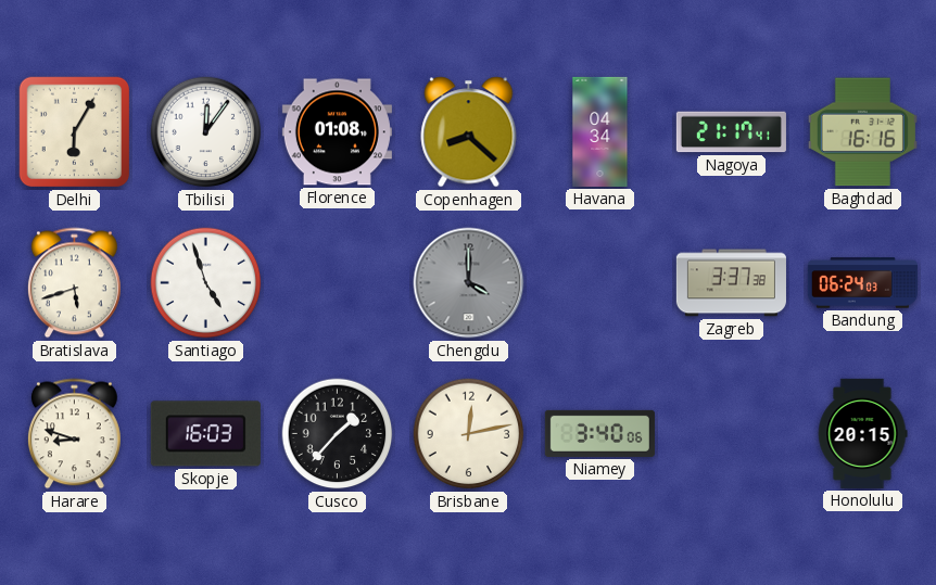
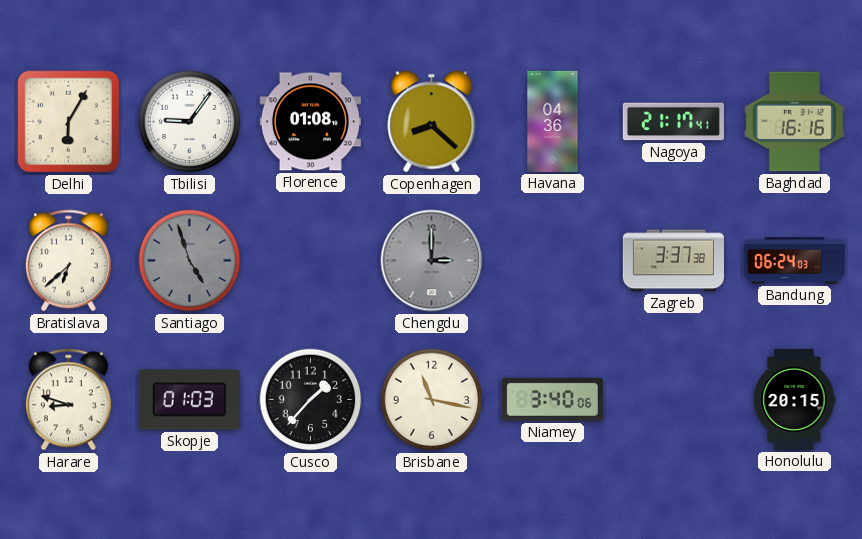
Tbilisi: 12:06 -> 9:06
Havana: 04:34 -> 04:36
Bratislava: 5:42 -> 6:38
Santiago dial: white -> grey
Chengdu: 4:00 -> 3:00
Skopje: 16:03 -> 01:03
Brisbane: 12:13 -> 11:17
